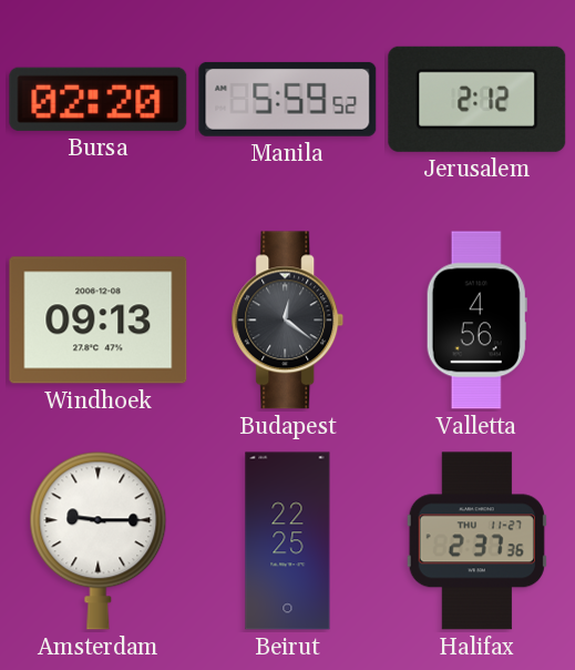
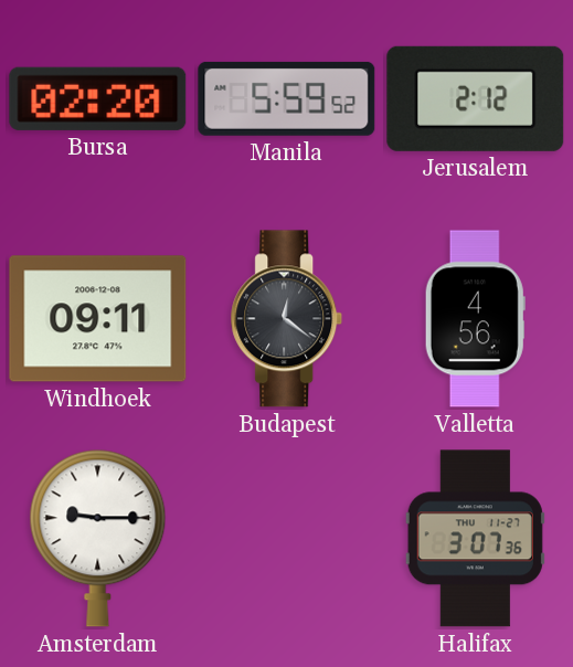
Windhoek: 09:13 -> 09:11
Beirut: 22:25 -> none
Halifax: 2:37 -> 3:07
